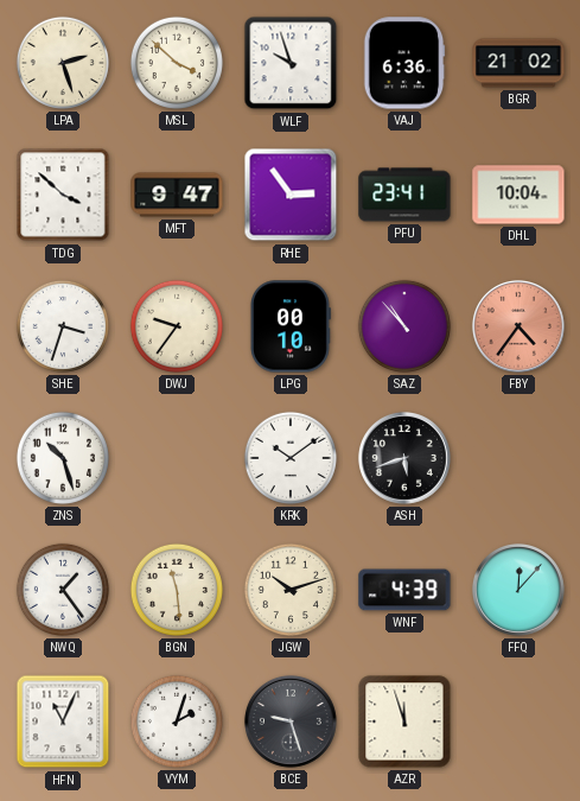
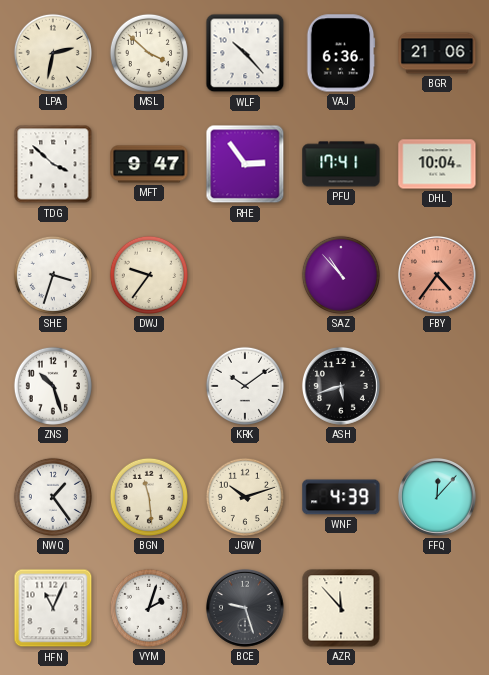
LPA: 2:27 -> 2:32
WLF: 9:57 -> 10:23
BGR: 21:02 -> 21:06
PFU: 23:41 -> 17:41
LPG: 00:10 -> none
AZR: 11:57 -> 11:53
